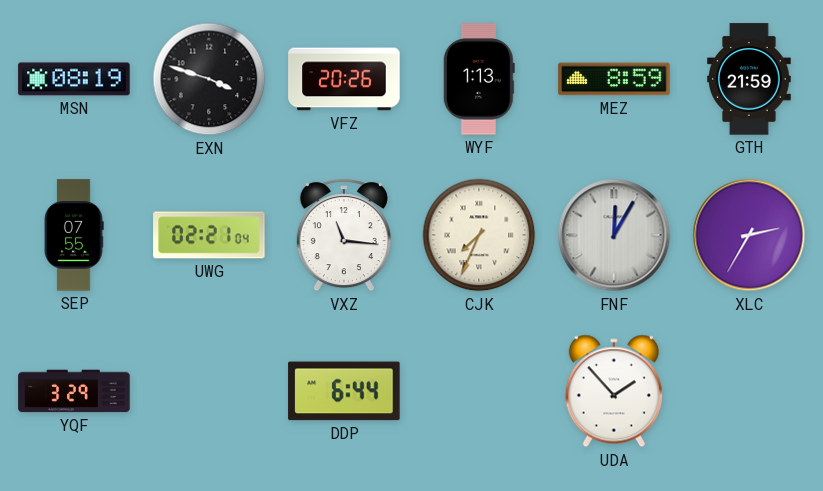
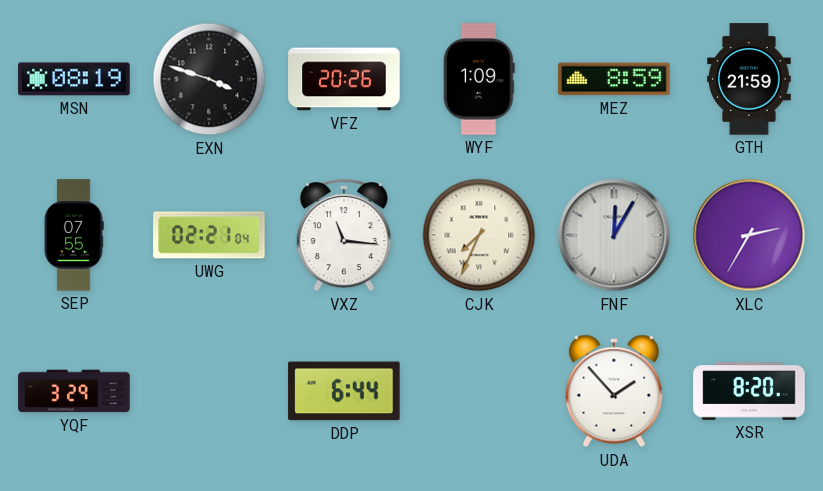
WYF: 1:13 -> 1:09
XSR: none -> 8:20
